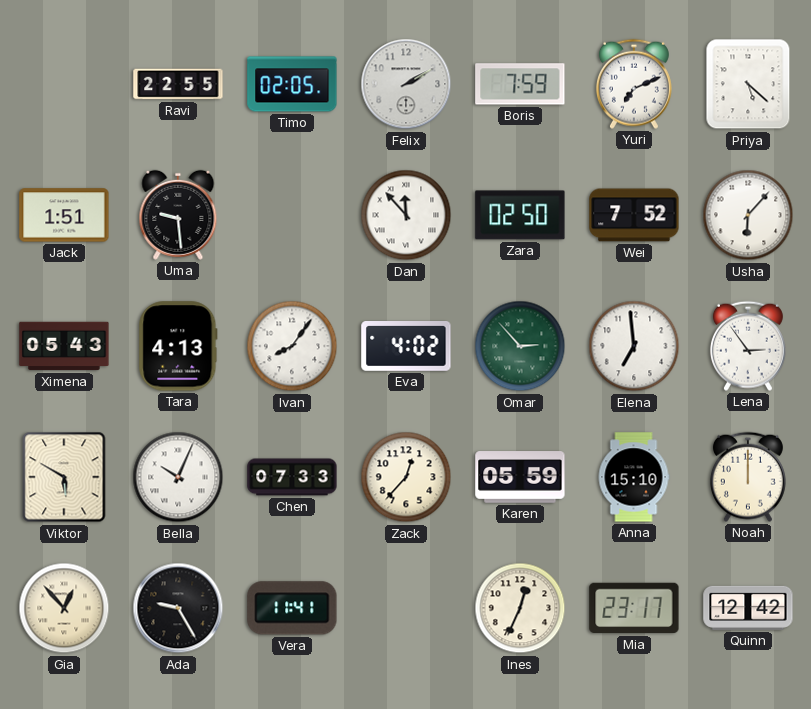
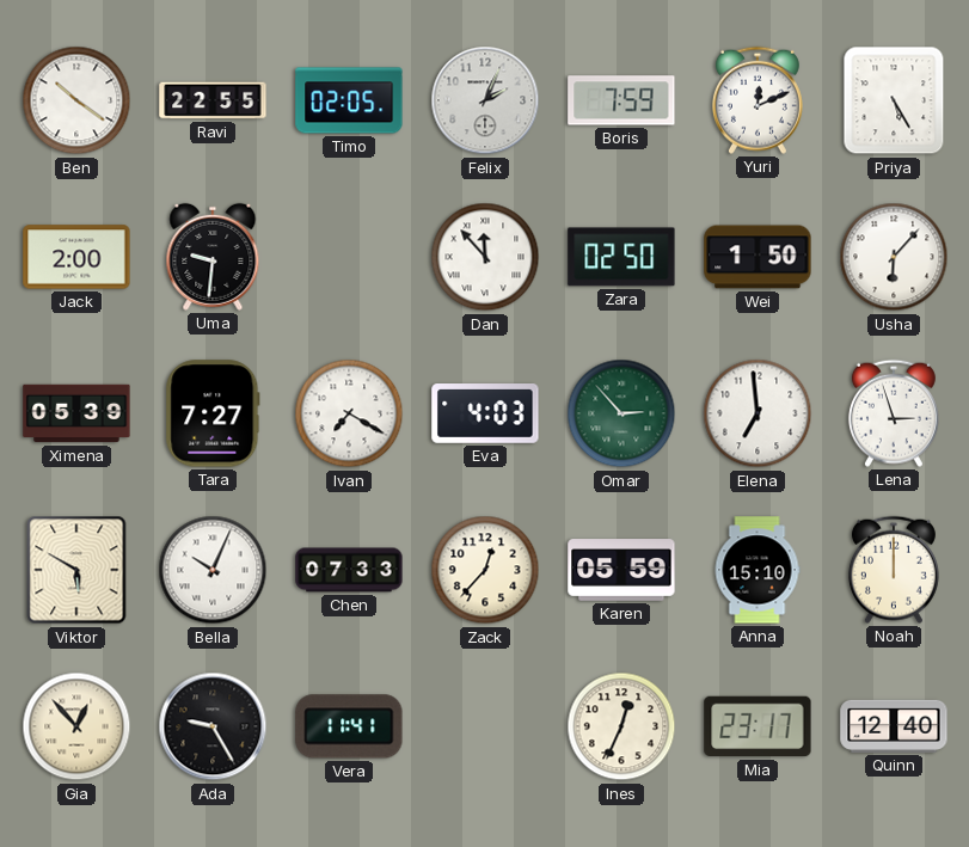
Ben: none -> 10:21
Felix: 2:10 -> 2:04
Yuri: 7:11 -> 12:11
Priya: 5:22 -> 5:25
Jack: 1:51 -> 2:00
Uma: 9:29 -> 9:31
Wei: 7:52 -> 1:50
Ximena: 05:43 -> 05:39
Tara: 4:13 -> 7:27
Ivan: 8:06 -> 7:20
Eva: 4:02 -> 4:03
Lena: 2:54 -> 2:57
Quinn: 12:42 -> 12:40
